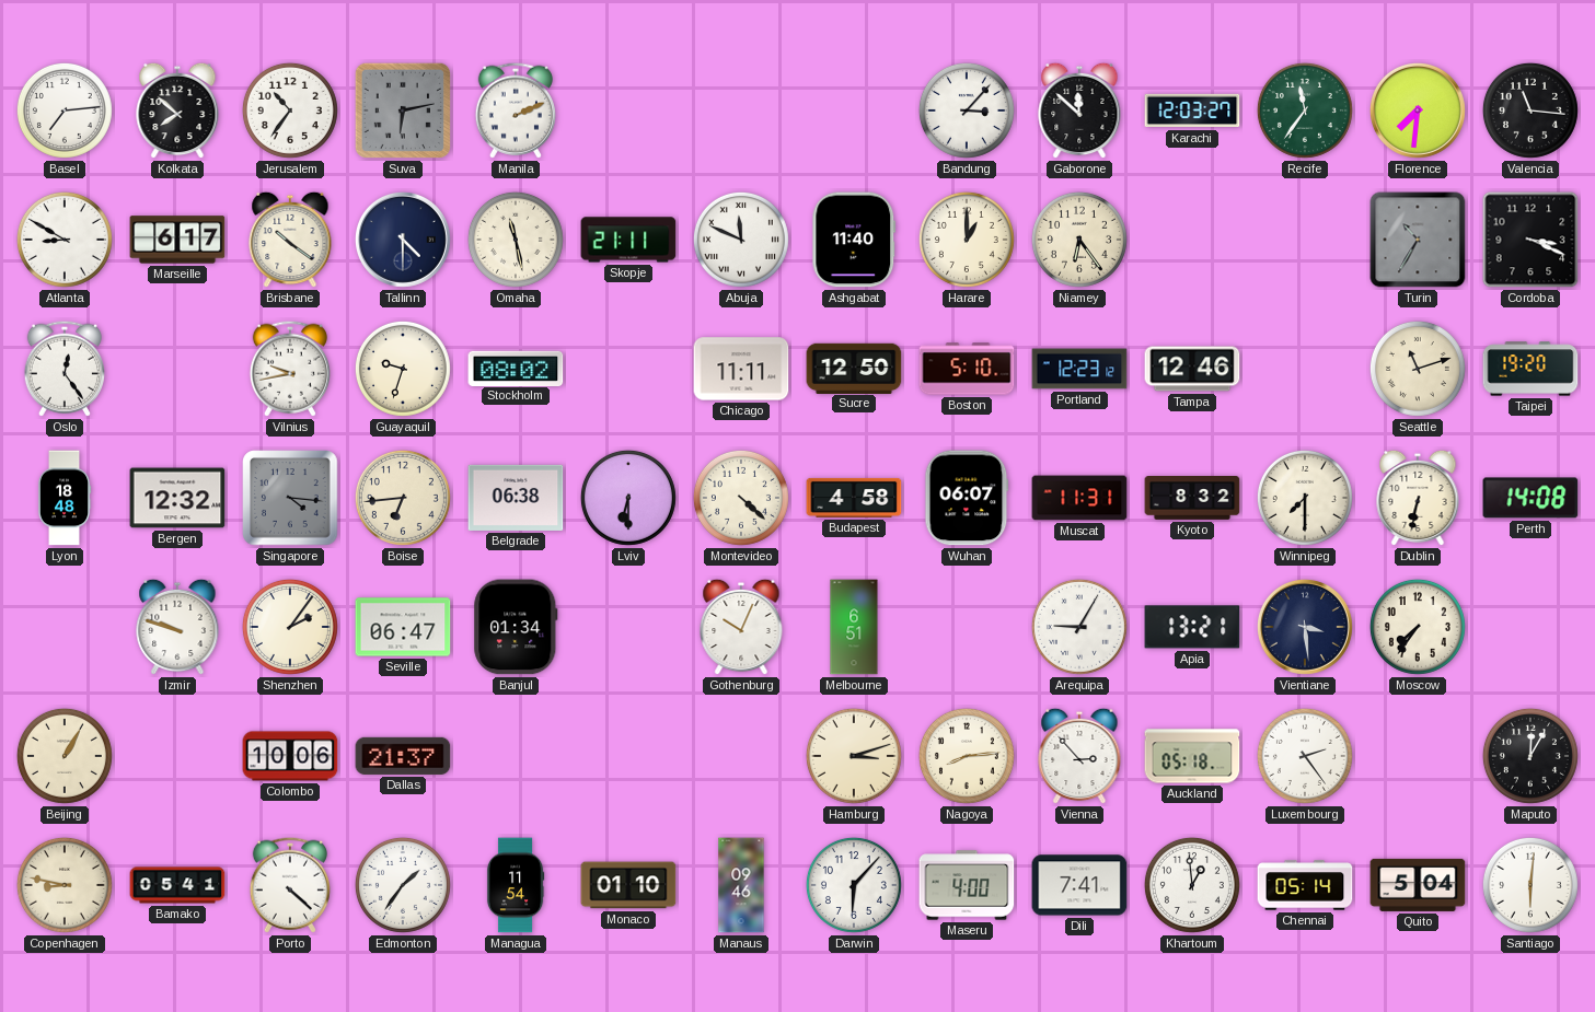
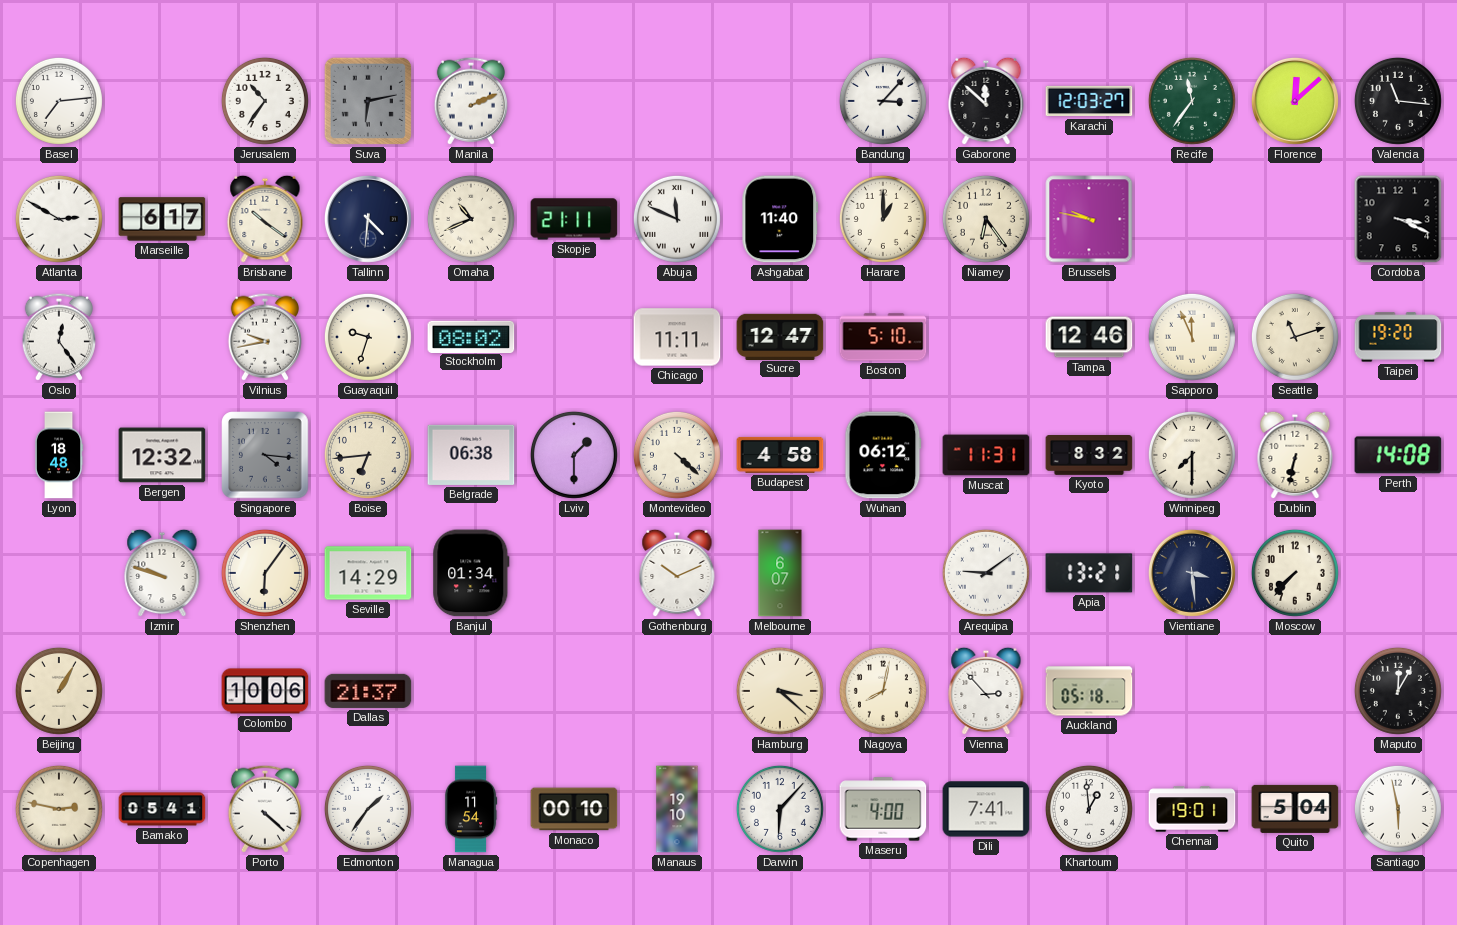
Kolkata: 7:52 -> none
Florence: 7:31 -> 12:08
Atlanta: 8:50 -> 2:50
Tallinn: 4:30 -> 4:31
Omaha: 11:28 -> 10:41
Brussels: none -> 9:47
Turin: 10:35 -> none
Sucre: 12:50 -> 12:47
Portland: 12:23 -> none
Sapporo: none -> 11:56
Lviv: 6:30 -> 1:30
Wuhan: 06:07 -> 06:12
Shenzhen: 2:06 -> 6:06
Seville: 06:47 -> 14:29
Gothenburg: 10:04 -> 10:11
Melbourne: 6:51 -> 6:07
Arequipa: 9:05 -> 9:09
Moscow: 7:36 -> 7:37
Hamburg: 3:12 -> 3:22
Nagoya: 8:14 -> 8:02
Luxembourg: 2:24 -> none
Copenhagen: 8:47 -> 2:47
Monaco: 01:10 -> 00:10
Manaus: 09:46 -> 19:10
Chennai: 05:14 -> 19:01
Santiago: 6:01 -> 5:58
